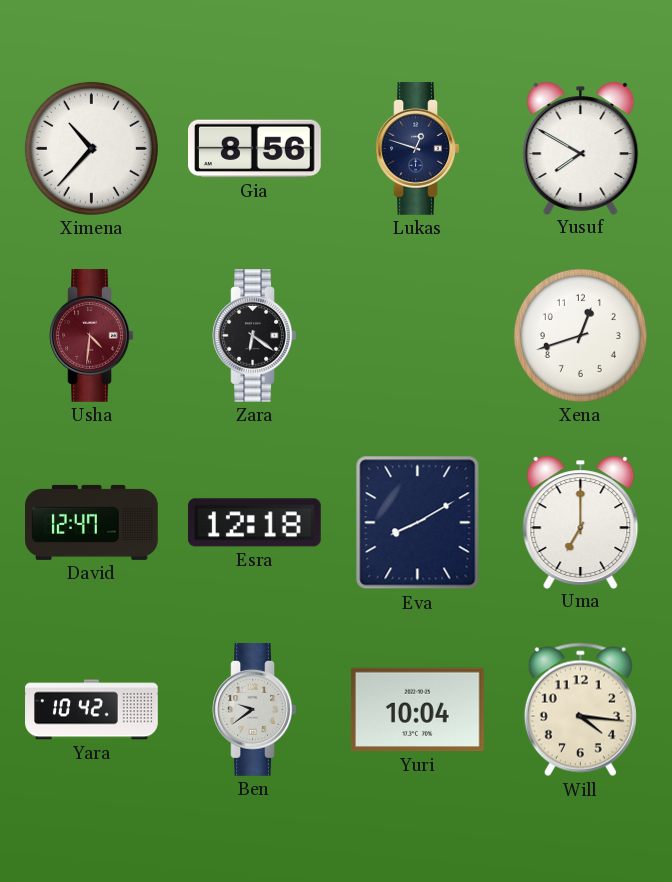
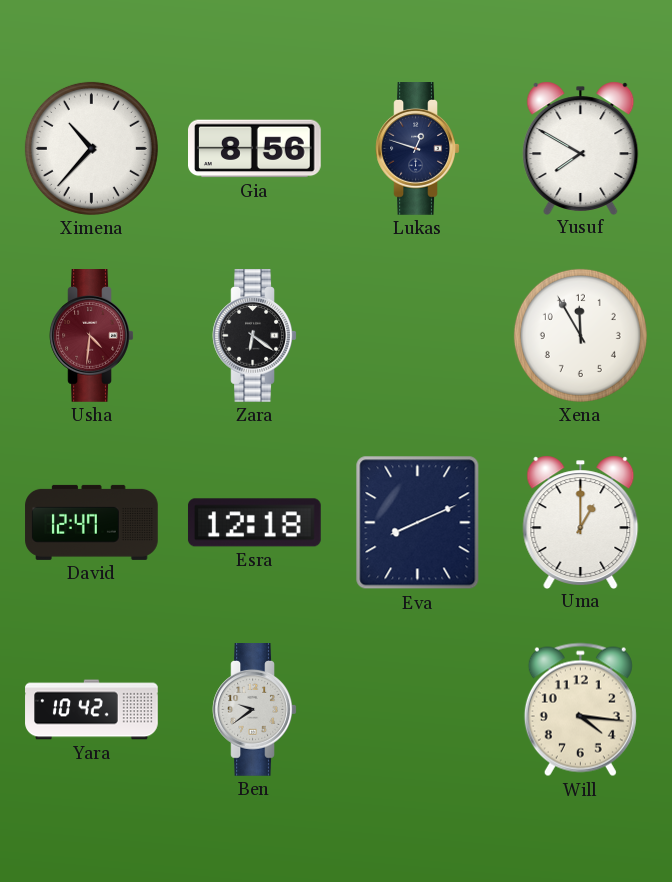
Xena: 12:42 -> 11:55
Eva: 8:10 -> 8:11
Uma: 7:00 -> 1:00
Yuri: 10:04 -> none
